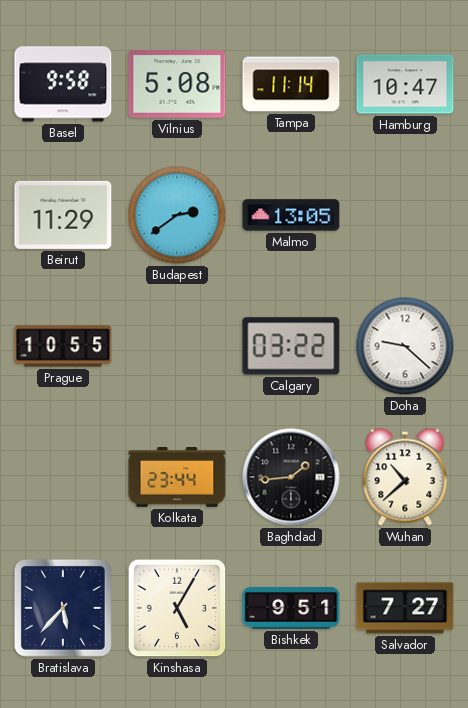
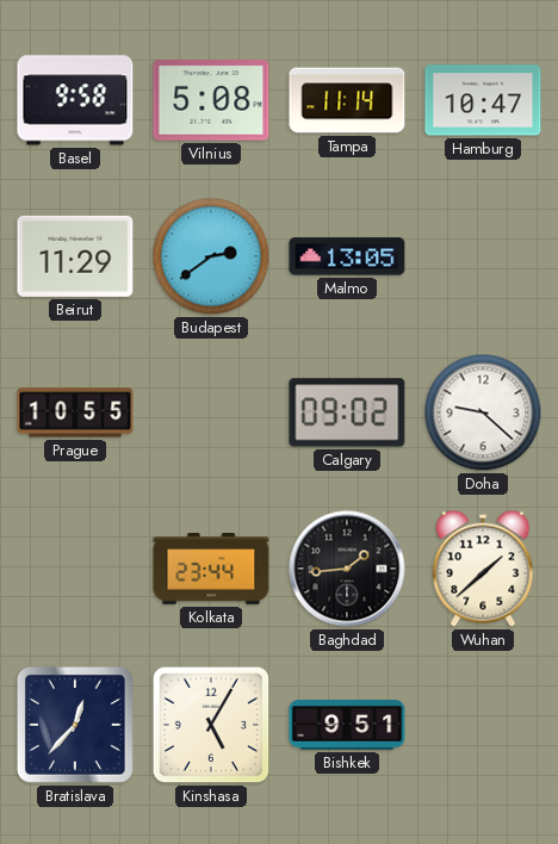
Calgary: 03:22 -> 09:02
Wuhan: 10:38 -> 1:38
Bratislava: 5:37 -> 12:37
Salvador: 7:27 -> none
